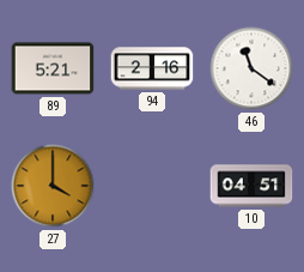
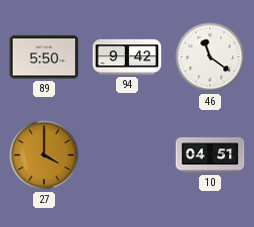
89: 5:21 -> 5:50
94: 2:16 -> 9:42
